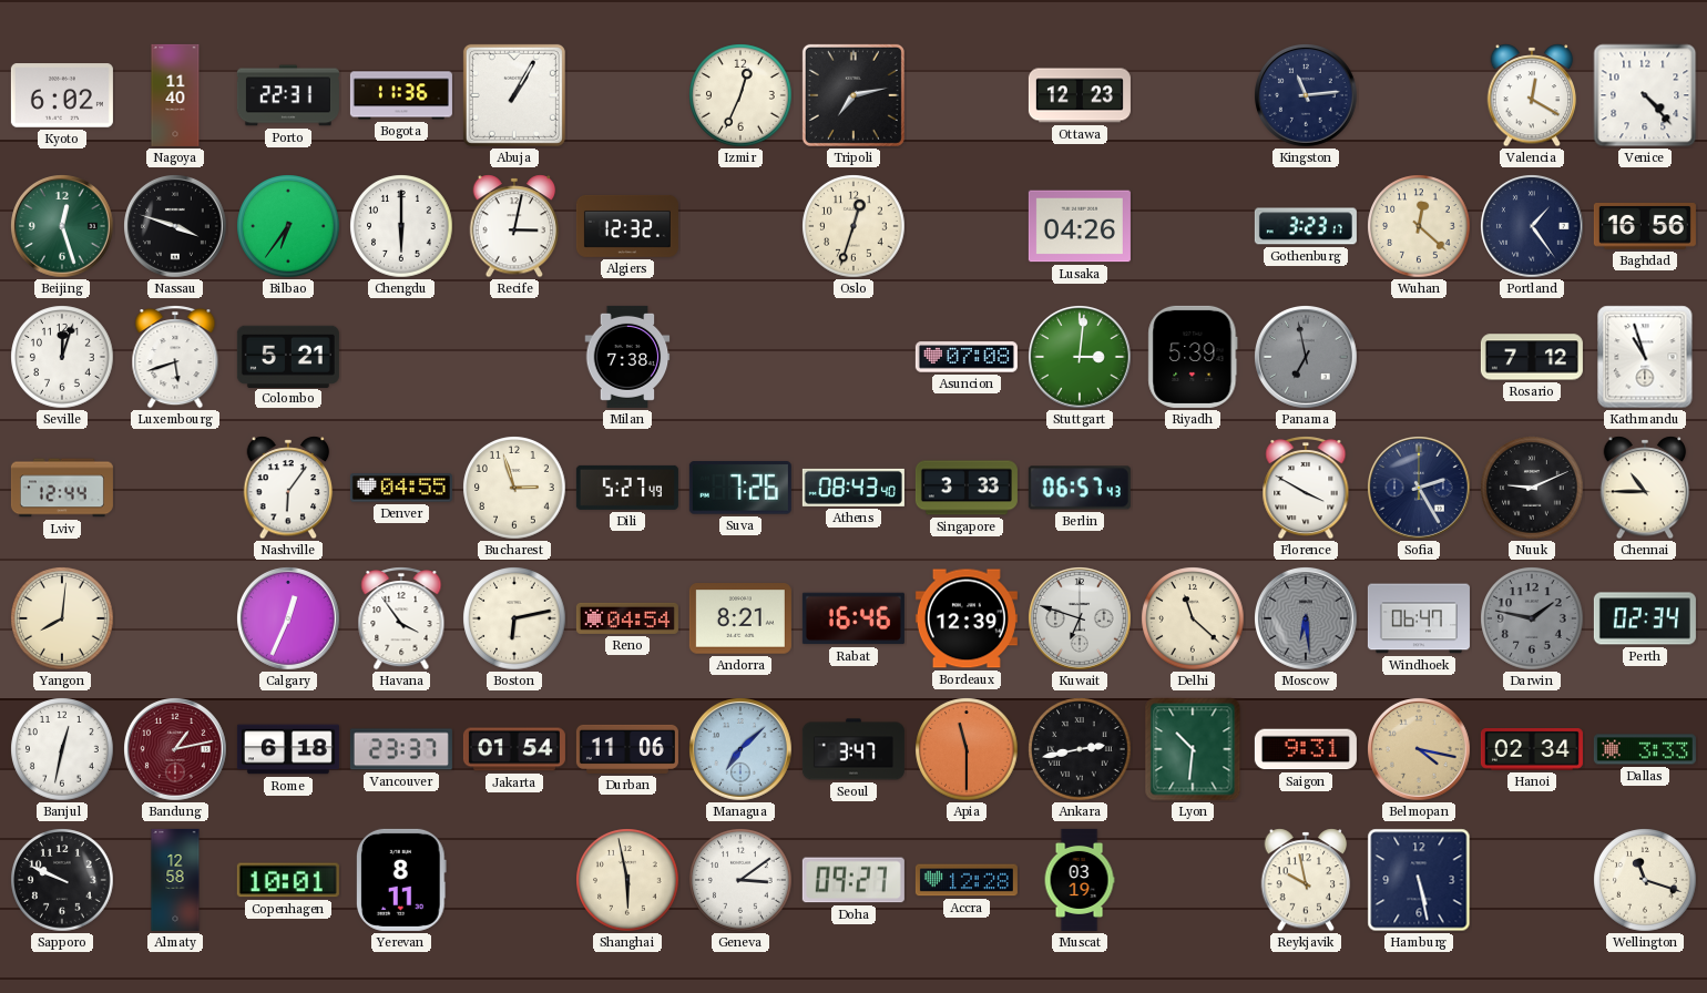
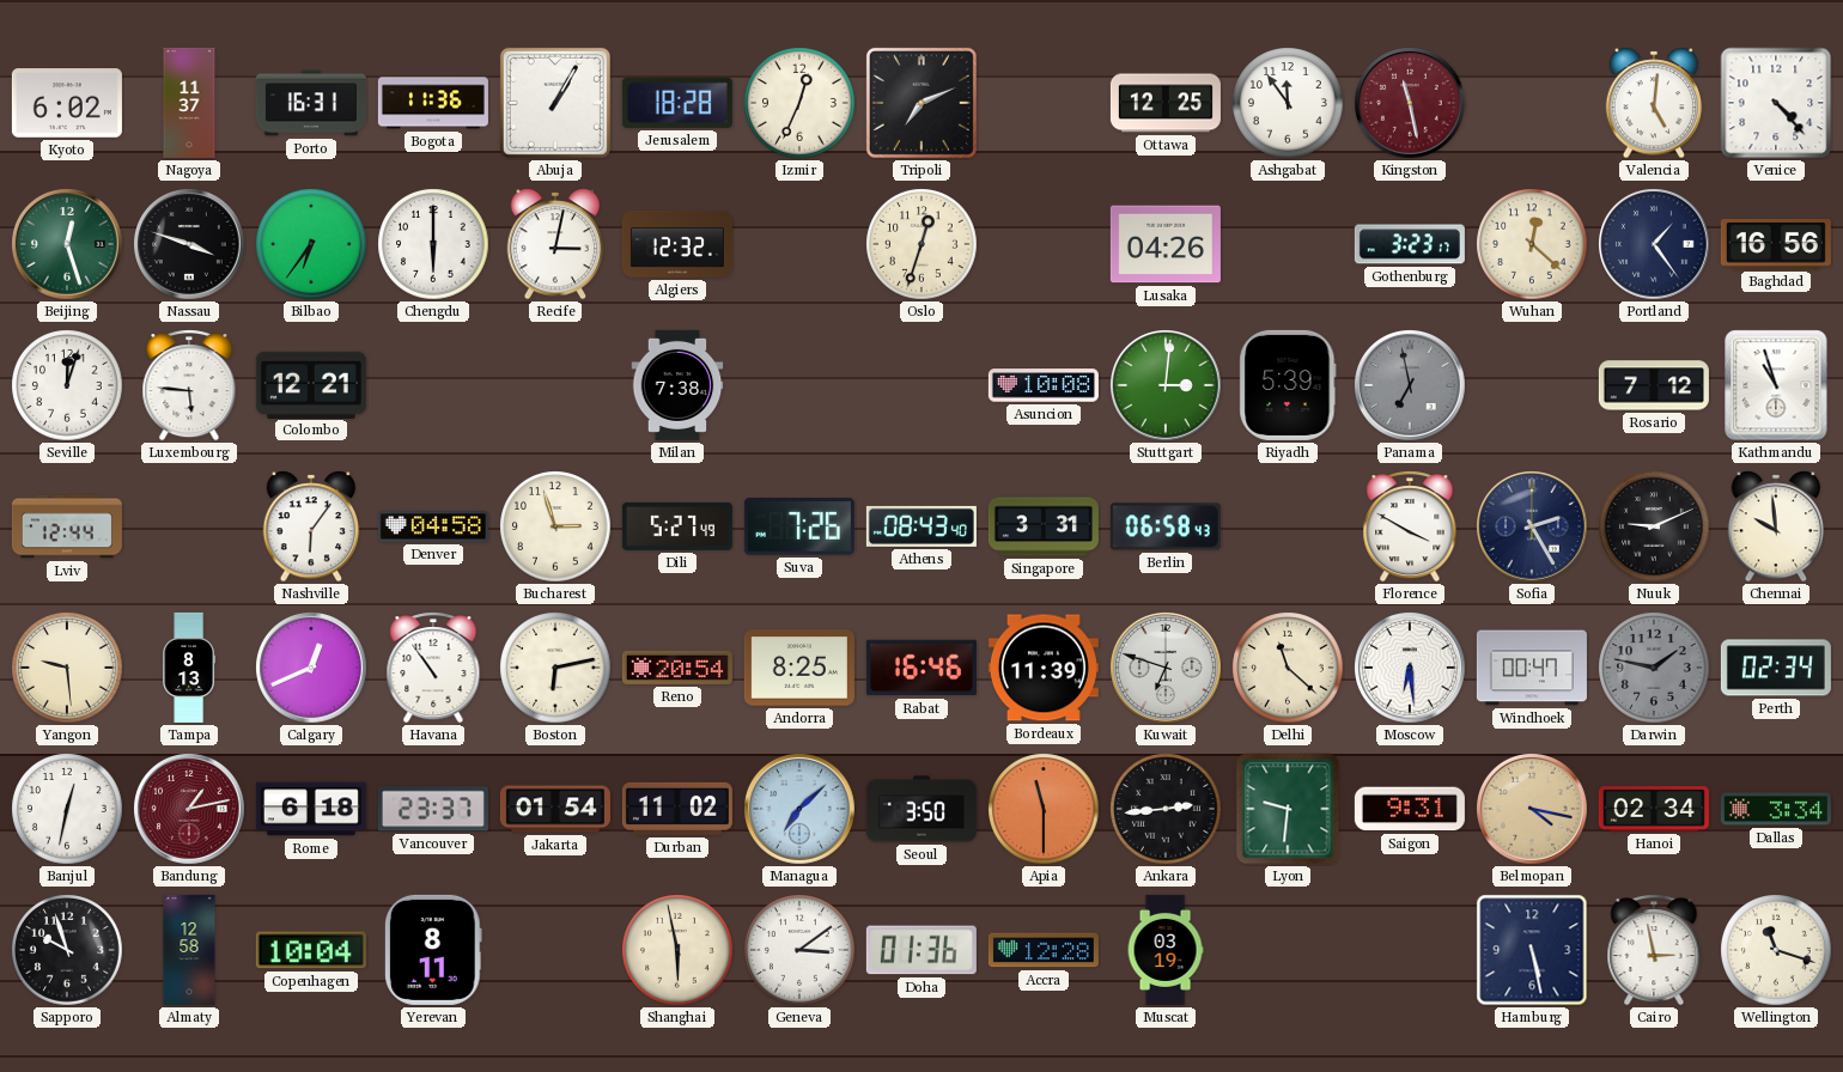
Nagoya: 11:40 -> 11:37
Porto: 22:31 -> 16:31
Jerusalem: none -> 18:28
Tripoli: 7:13 -> 7:11
Ottawa: 12:23 -> 12:25
Ashgabat: none -> 11:54
Kingston: 11:14 -> 11:28
Kingston dial: navy -> burgundy
Valencia: 12:20 -> 5:01
Luxembourg: 5:42 -> 5:46
Colombo: 5:21 -> 12:21
Asuncion: 07:08 -> 10:08
Denver: 04:55 -> 04:58
Singapore: 3:33 -> 3:31
Berlin: 06:57 -> 06:58
Chennai: 10:45 -> 9:59
Yangon: 8:01 -> 9:29
Tampa: none -> 8:13
Calgary: 12:34 -> 12:41
Havana: 3:54 -> 10:54
Reno: 04:54 -> 20:54
Andorra: 8:21 -> 8:25
Bordeaux: 12:39 -> 11:39
Moscow dial: grey -> white
Windhoek: 06:47 -> 00:47
Durban: 11:06 -> 11:02
Seoul: 3:47 -> 3:50
Ankara: 2:43 -> 2:44
Lyon: 10:31 -> 9:31
Dallas: 3:33 -> 3:34
Sapporo: 9:49 -> 9:57
Copenhagen: 10:01 -> 10:04
Doha: 09:27 -> 01:36
Reykjavik: 9:58 -> none
Cairo: none -> 2:58
